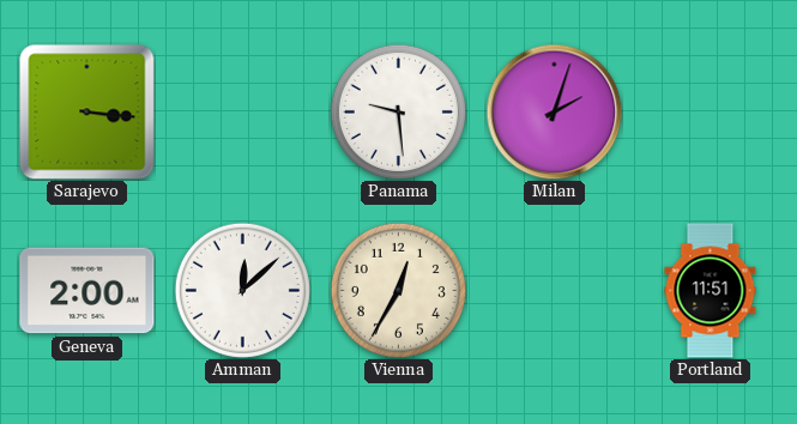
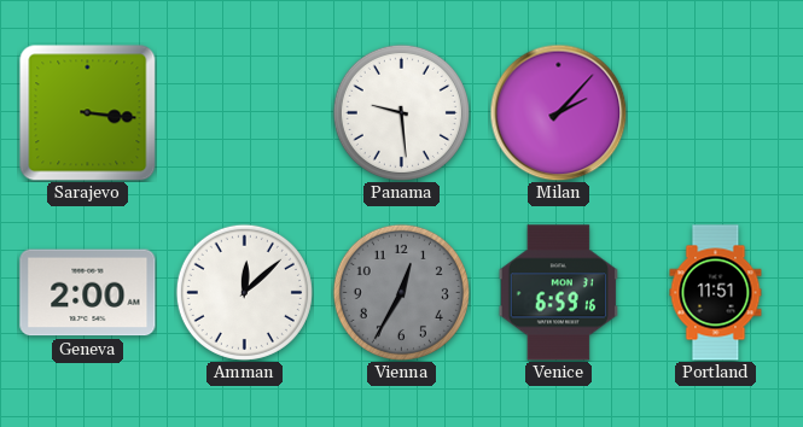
Milan: 2:03 -> 2:07
Vienna dial: cream -> grey
Venice: none -> 6:59
